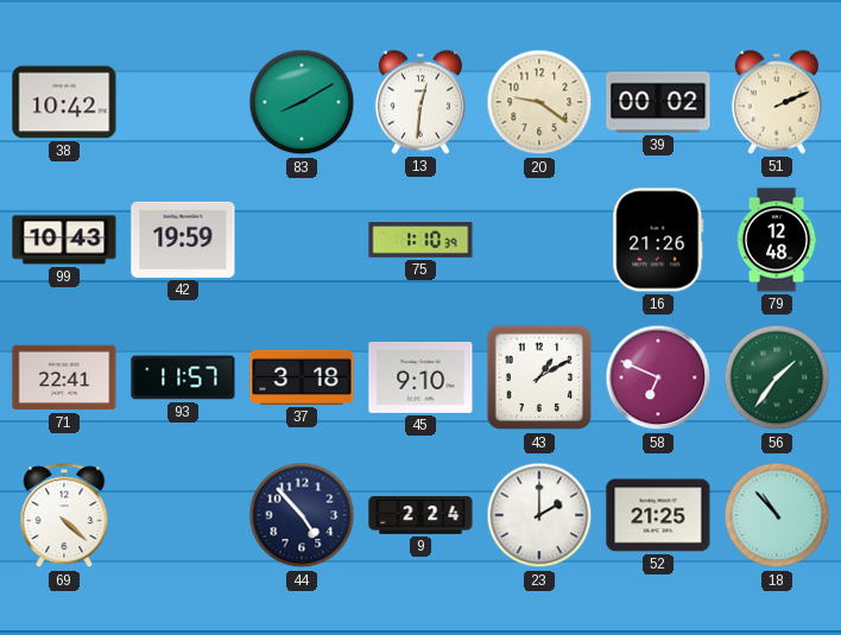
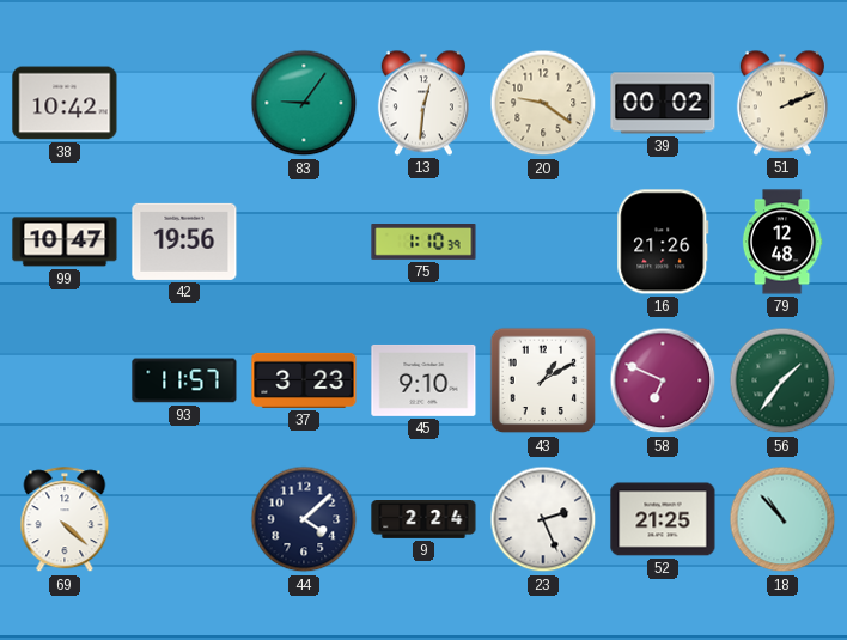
83: 8:10 -> 9:06
99: 10:43 -> 10:47
42: 19:59 -> 19:56
71: 22:41 -> none
37: 3:18 -> 3:23
44: 4:53 -> 4:08
23: 2:00 -> 2:26
